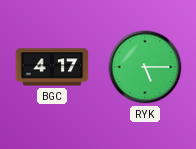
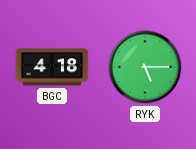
BGC: 4:17 -> 4:18
